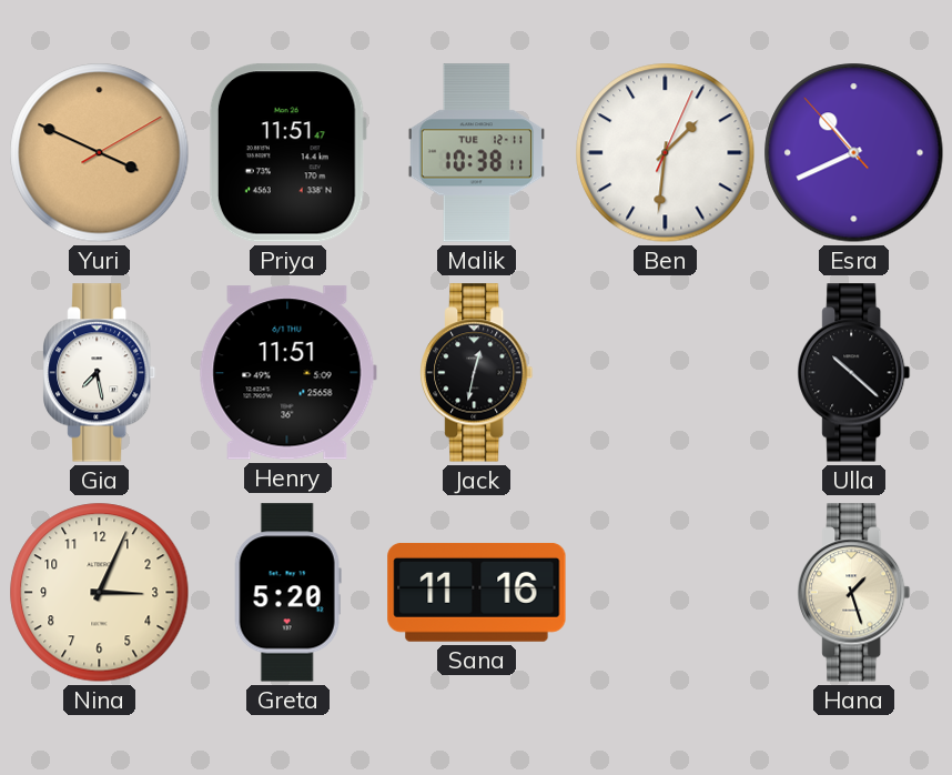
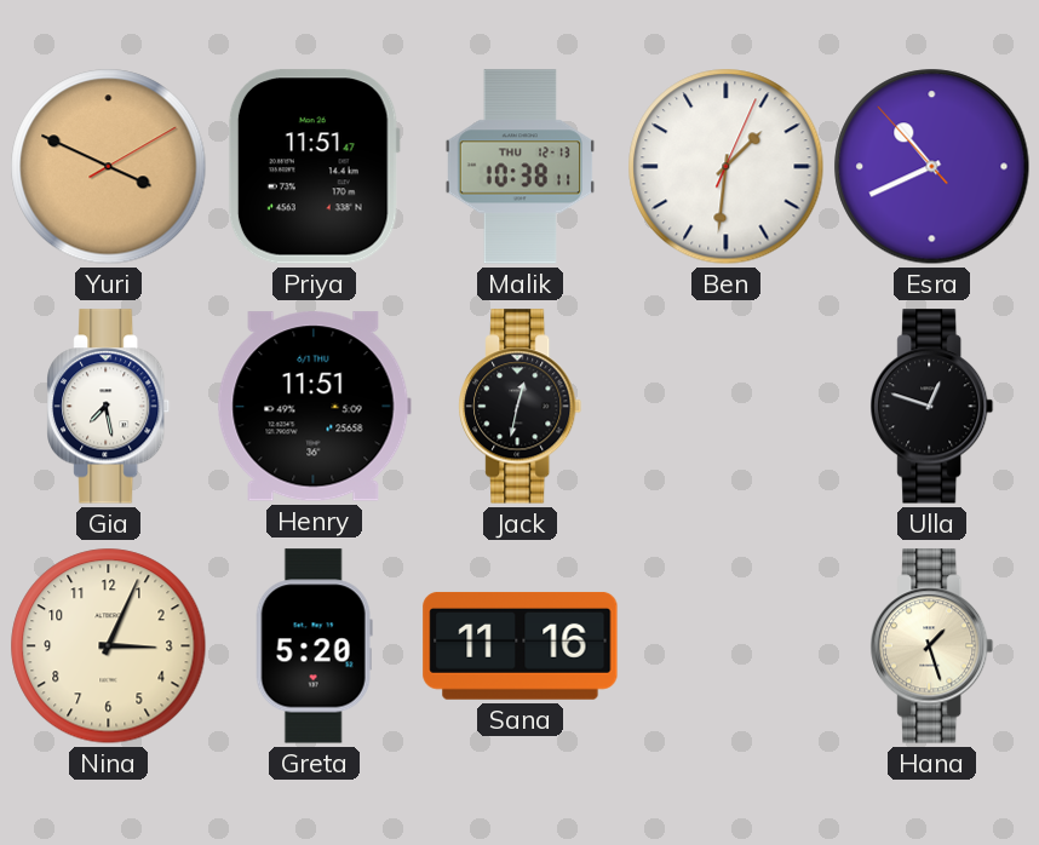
Malik date: TUE 12-11 -> THU 12-13
Ulla: 10:22 -> 12:48
